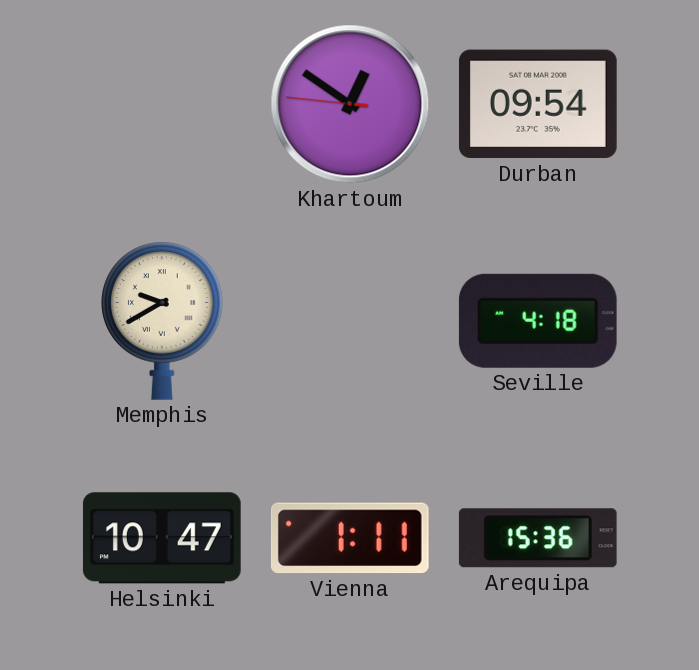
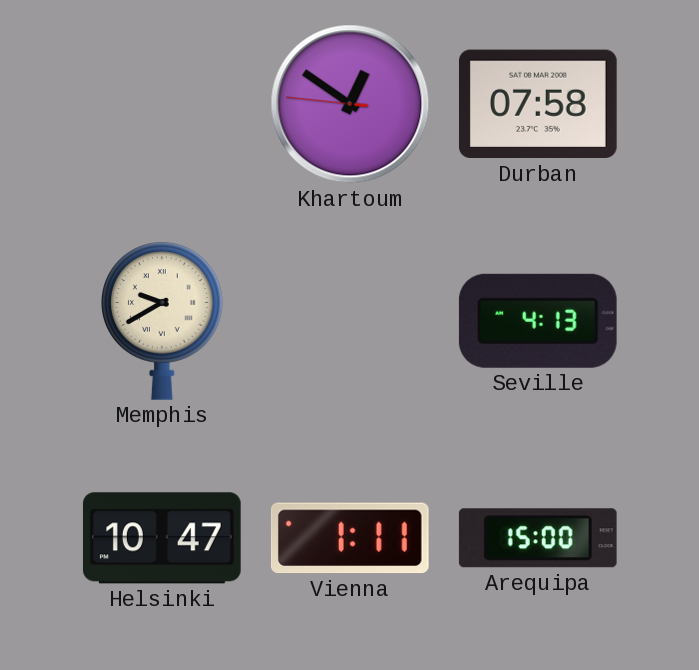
Durban: 09:54 -> 07:58
Seville: 4:18 -> 4:13
Arequipa: 15:36 -> 15:00
